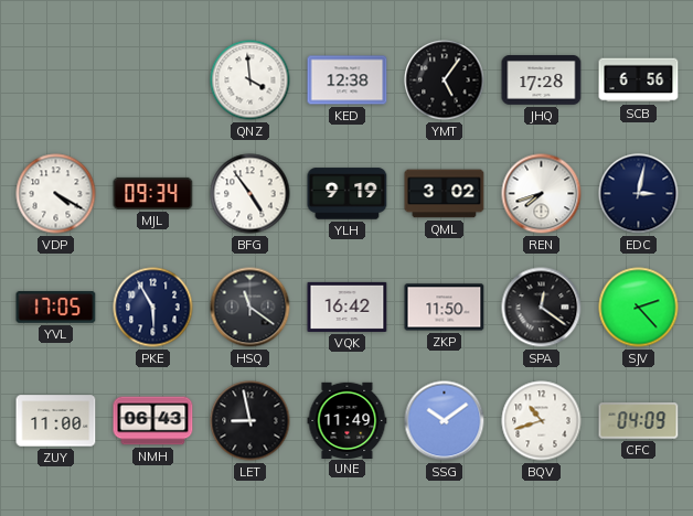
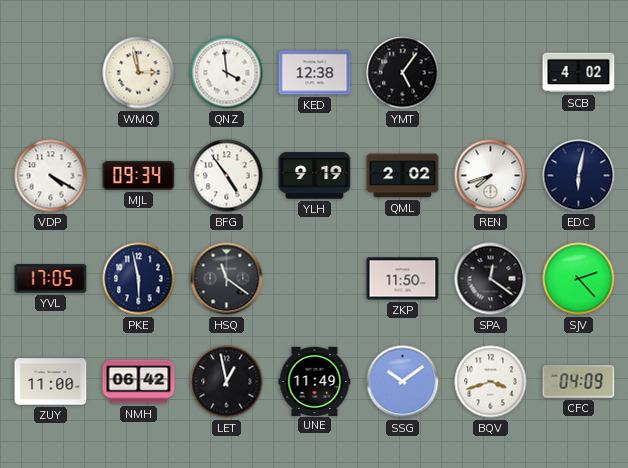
WMQ: none -> 2:58
JHQ: 17:28 -> none
SCB: 6:56 -> 4:02
QML: 3:02 -> 2:02
EDC: 3:02 -> 6:02
PKE: 5:55 -> 5:58
VQK: 16:42 -> none
NMH: 06:43 -> 06:42
LET: 8:58 -> 12:58
BQV: 10:42 -> 3:42
